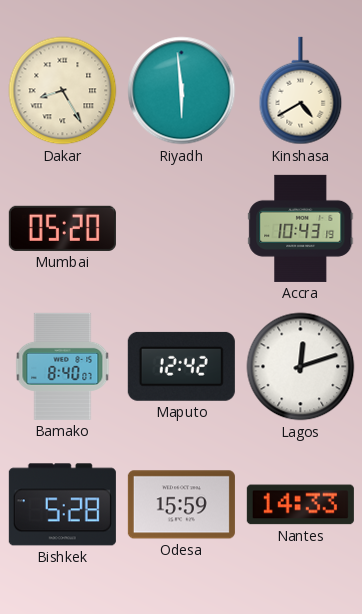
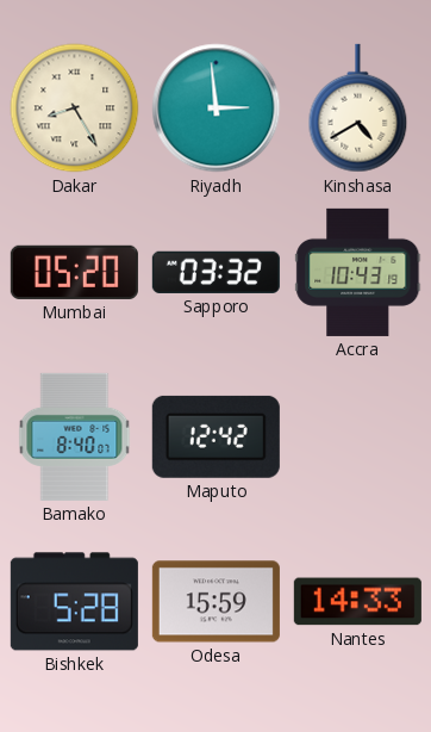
Riyadh: 5:59 -> 2:59
Sapporo: none -> 03:32
Lagos: 12:12 -> none
